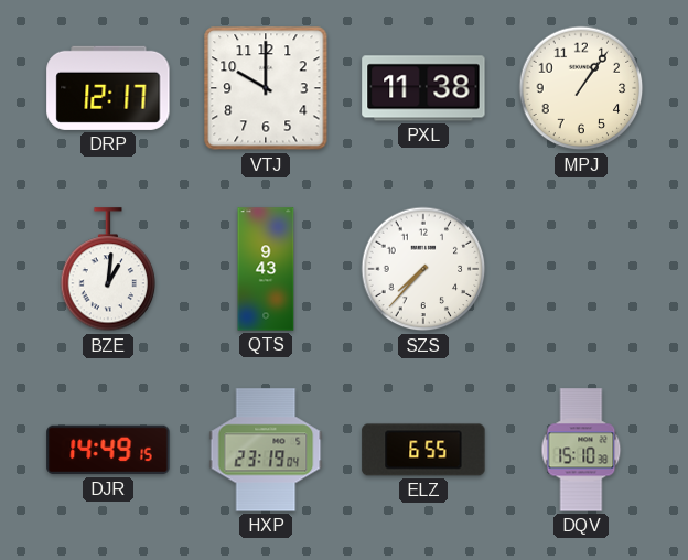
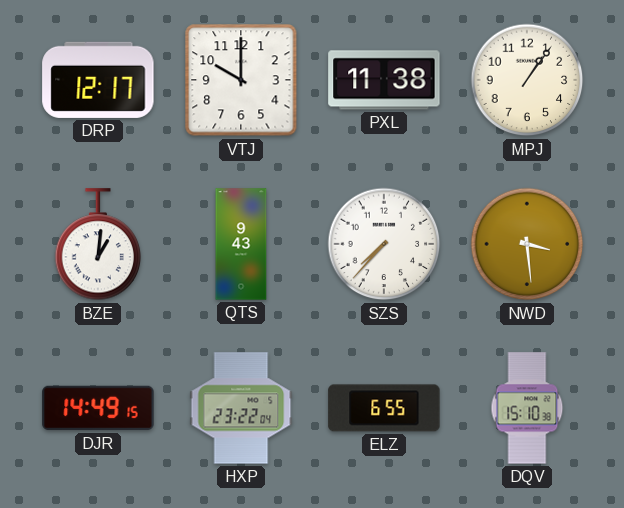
NWD: none -> 3:29
HXP: 23:19 -> 23:22
